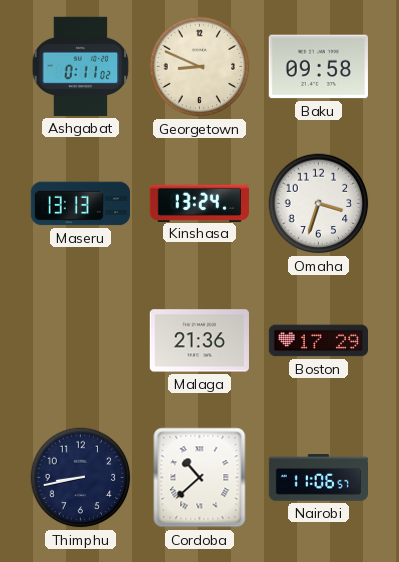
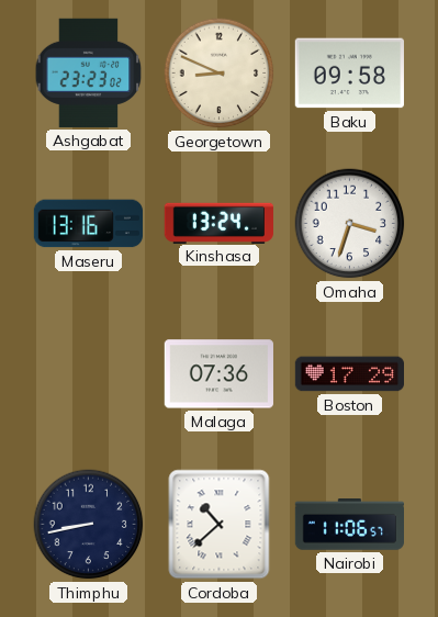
Ashgabat: 0:11 -> 23:23
Maseru: 13:13 -> 13:16
Malaga: 21:36 -> 07:36
